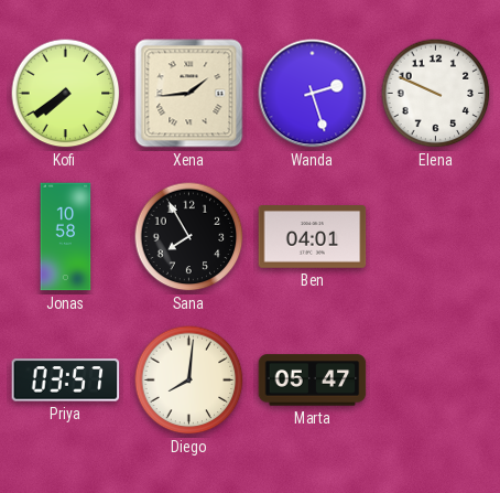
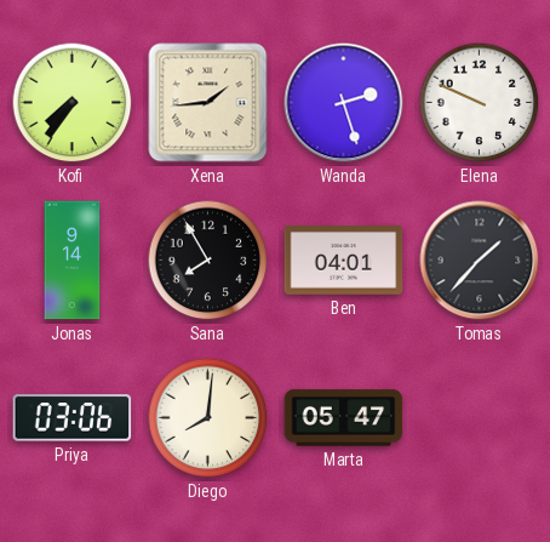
Kofi: 7:39 -> 7:36
Jonas: 10:58 -> 9:14
Tomas: none -> 1:37
Priya: 03:57 -> 03:06
